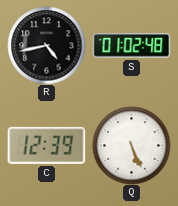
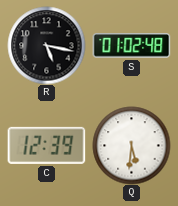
R: 4:43 -> 5:17
Q: 5:26 -> 5:31
